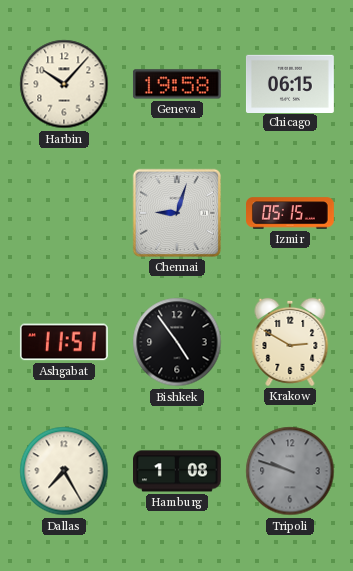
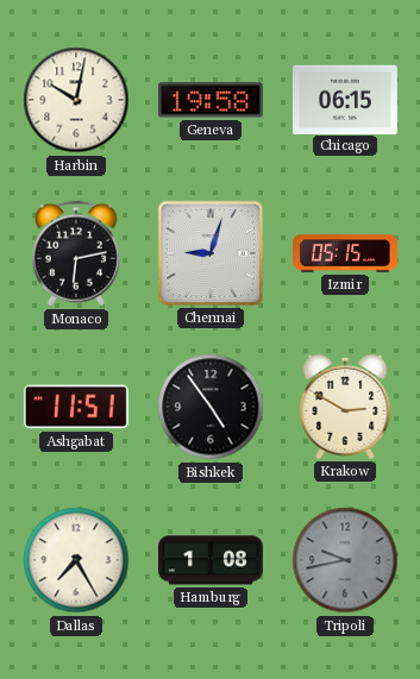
Harbin: 10:07 -> 10:02
Monaco: none -> 6:13
Tripoli: 9:48 -> 9:43
